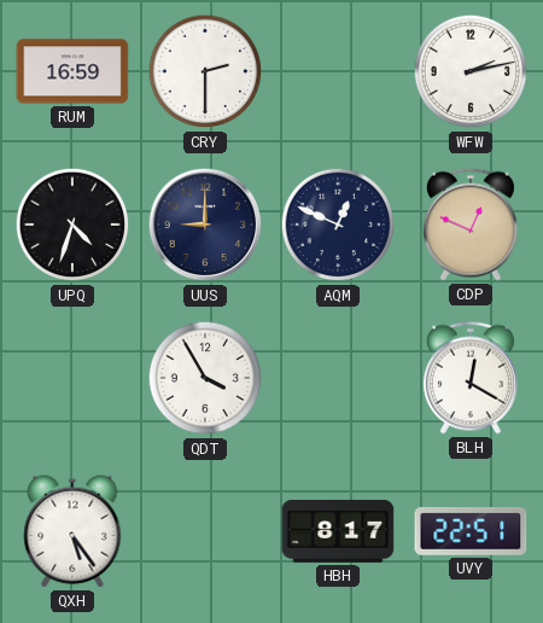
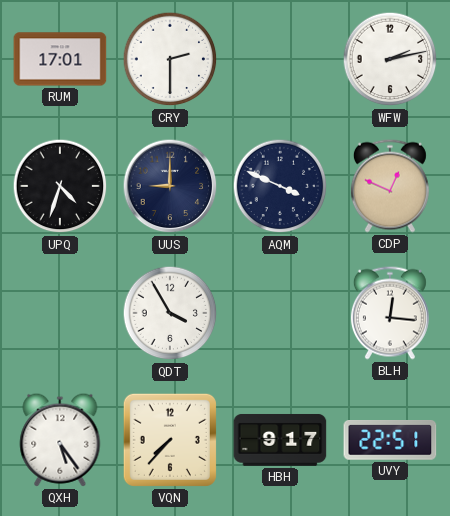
RUM: 16:59 -> 17:01
AQM: 12:49 -> 3:49
BLH: 12:20 -> 12:16
VQN: none -> 7:37
HBH: 8:17 -> 9:17
